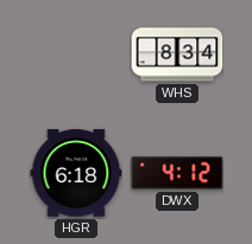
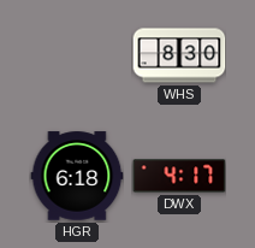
WHS: 8:34 -> 8:30
DWX: 4:12 -> 4:17
